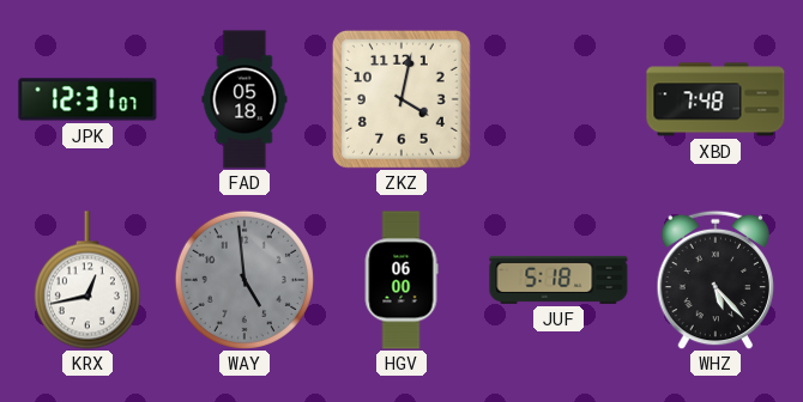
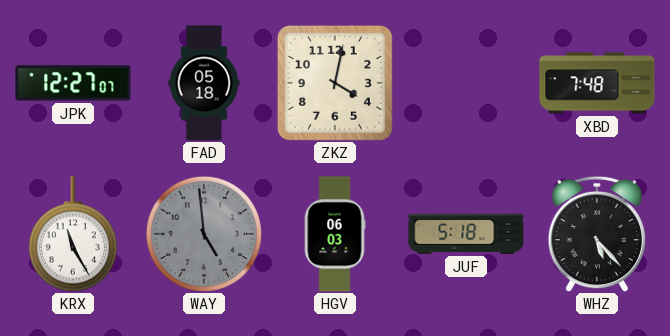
JPK: 12:31 -> 12:27
KRX: 12:43 -> 11:25
HGV: 06:00 -> 06:03
